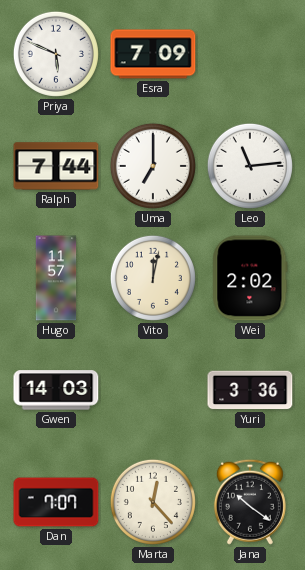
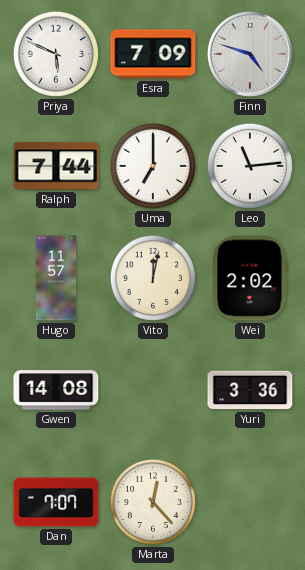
Finn: none -> 4:48
Gwen: 14:03 -> 14:08
Jana: 10:21 -> none
